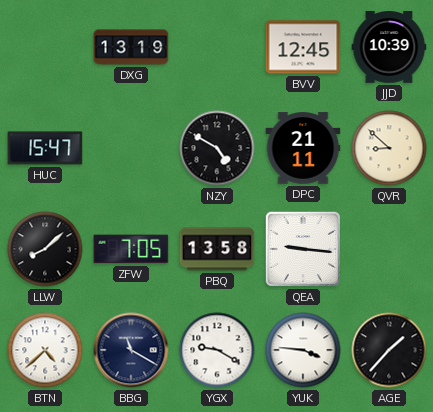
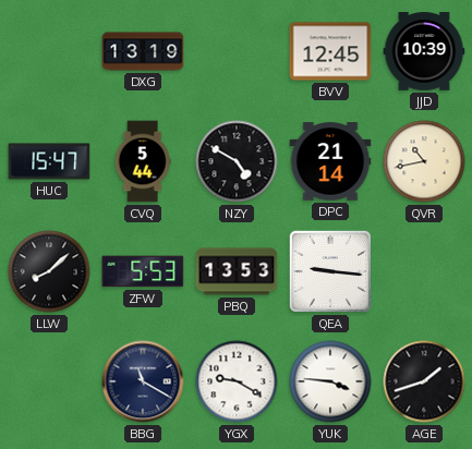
CVQ: none -> 5:44
DPC: 21:11 -> 21:14
QVR: 8:52 -> 10:43
ZFW: 7:05 -> 5:53
PBQ: 13:58 -> 13:53
BTN: 4:38 -> none
AGE: 1:37 -> 1:42
